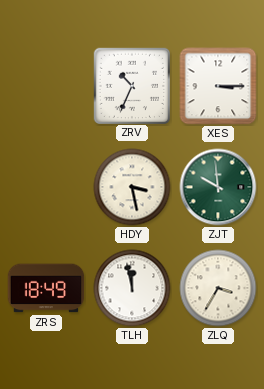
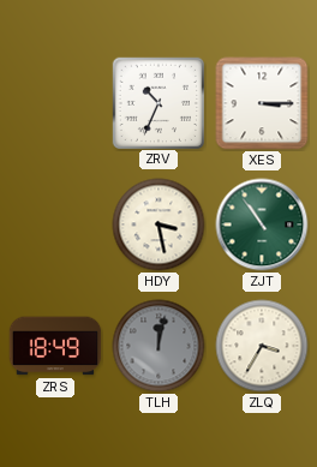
ZJT: 9:59 -> 10:54
TLH: 11:58 -> 12:02
TLH dial: white -> grey
